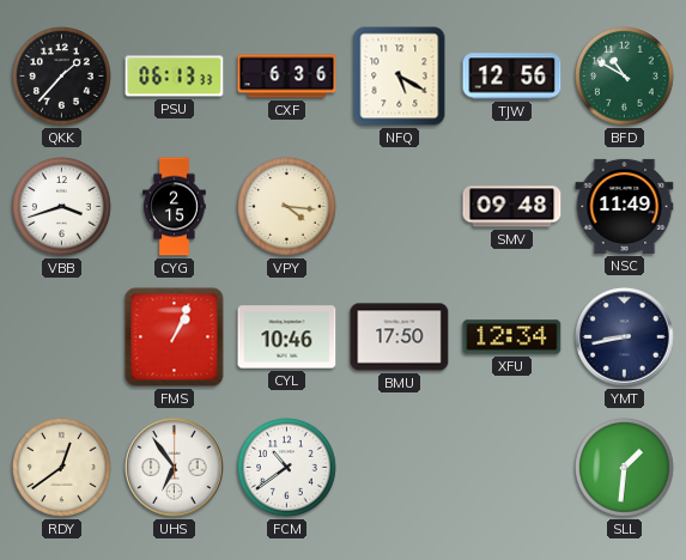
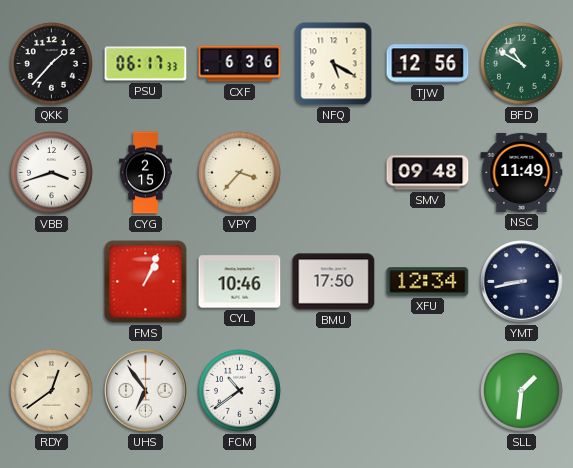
PSU: 06:13 -> 06:17
VPY: 4:16 -> 3:37
